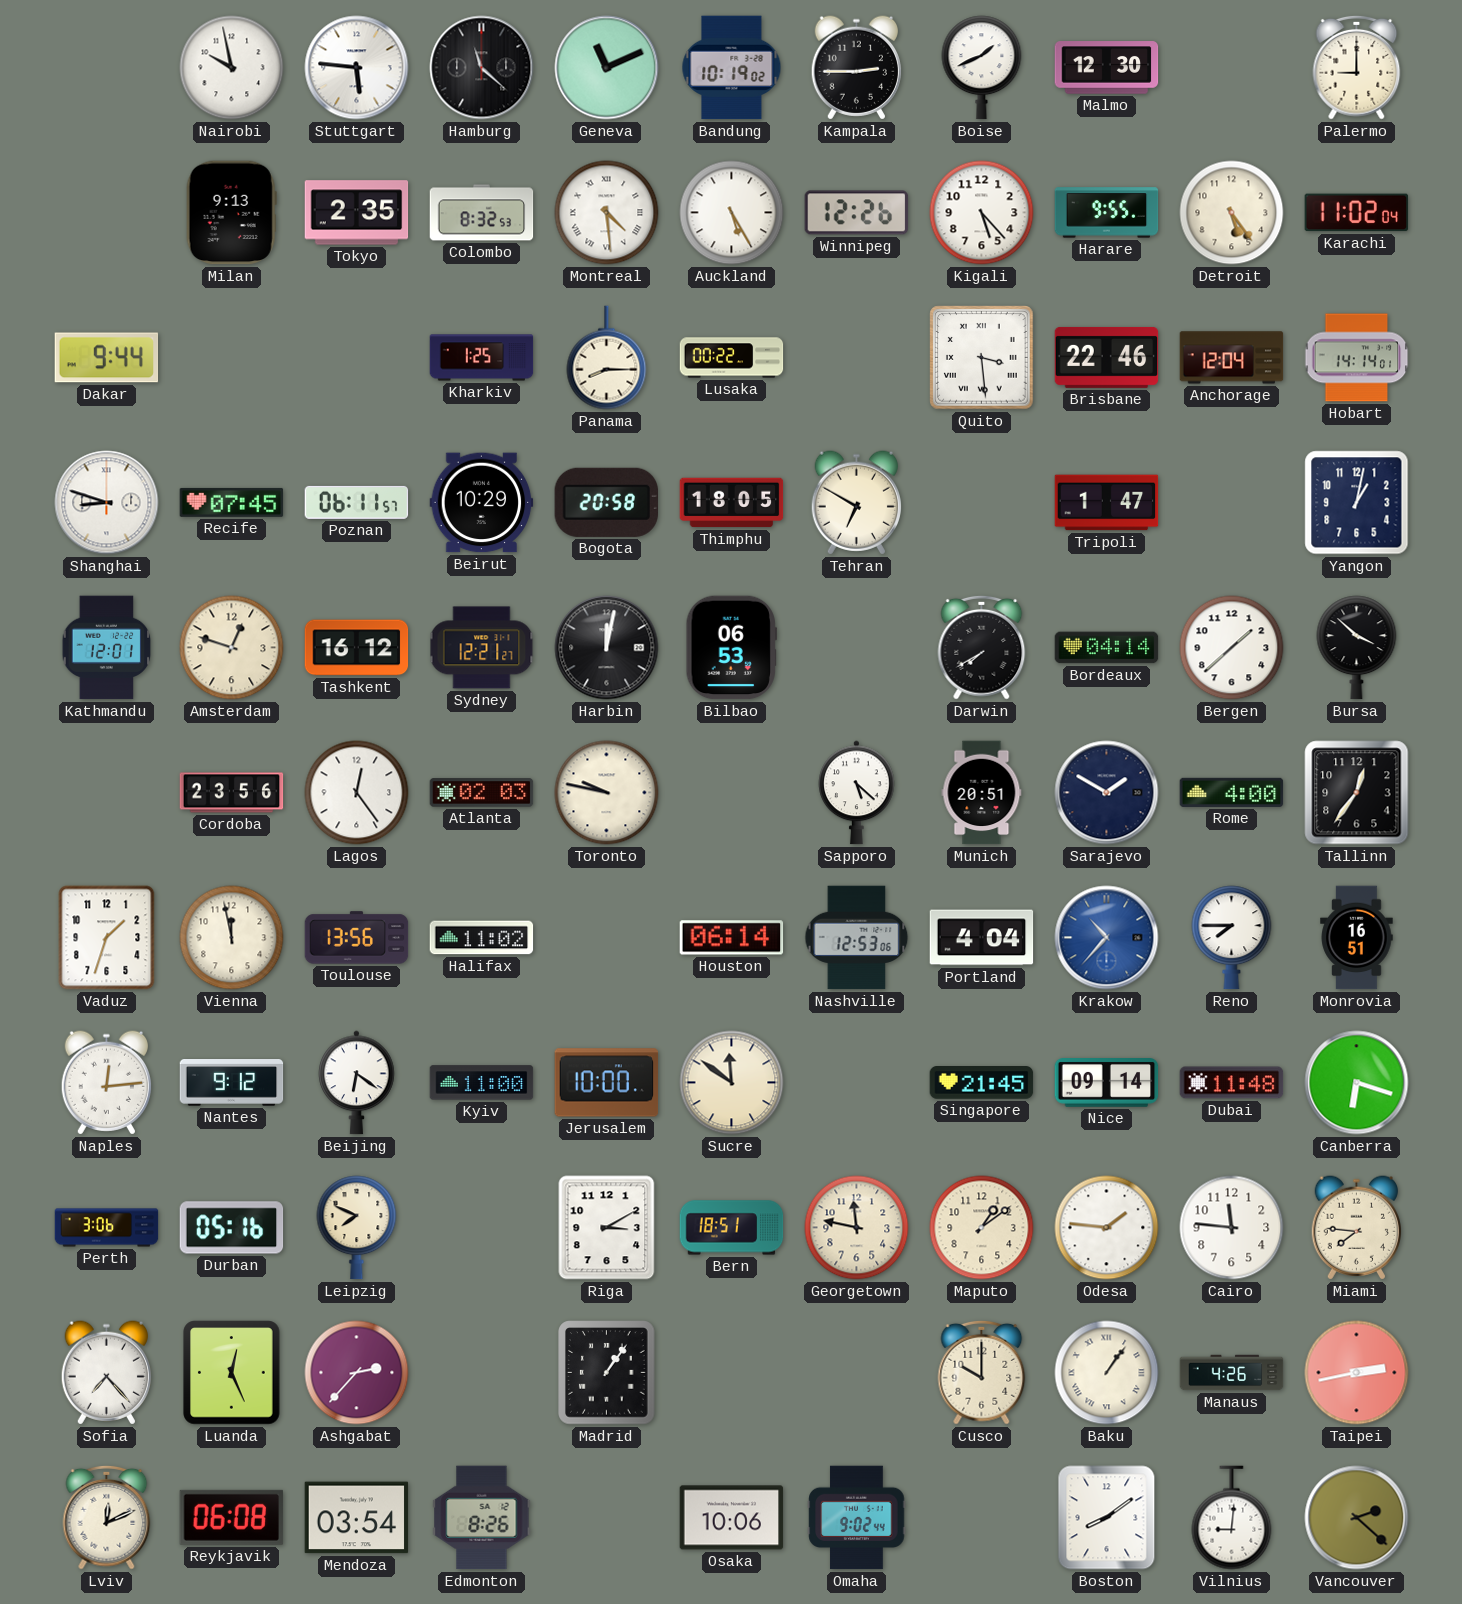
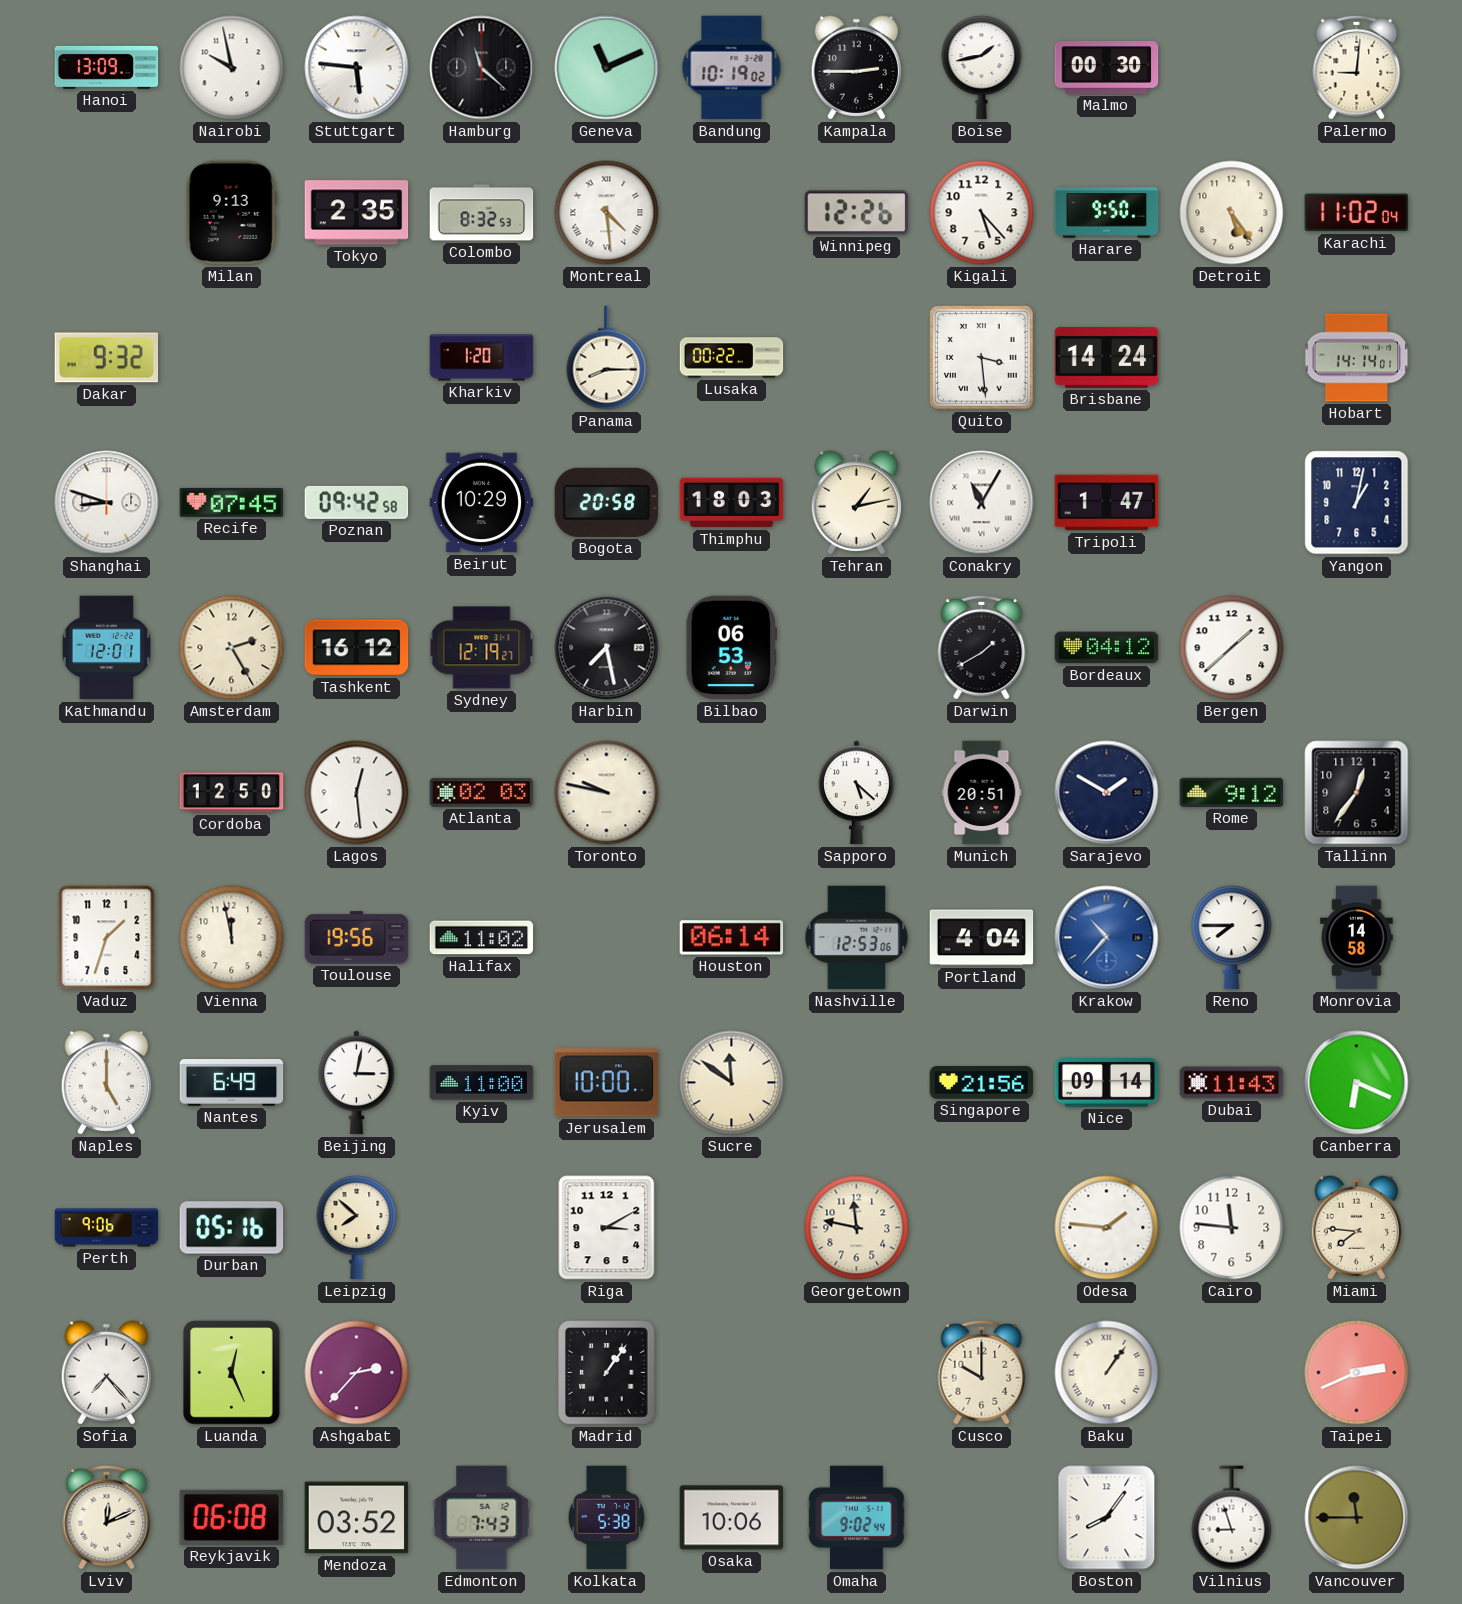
Hanoi: none -> 13:09
Boise: 1:41 -> 1:43
Malmo: 12:30 -> 00:30
Palermo: 9:00 -> 9:01
Auckland: 5:25 -> none
Harare: 9:55 -> 9:50
Dakar: 9:44 -> 9:32
Kharkiv: 1:25 -> 1:20
Brisbane: 22:46 -> 14:24
Anchorage: 12:04 -> none
Poznan: 06:11 -> 09:42
Thimphu: 18:05 -> 18:03
Tehran: 6:50 -> 1:13
Conakry: none -> 11:05
Amsterdam: 12:48 -> 2:25
Sydney: 12:21 -> 12:19
Harbin: 12:02 -> 7:28
Darwin: 7:40 -> 1:40
Bordeaux: 04:14 -> 04:12
Bursa: 3:52 -> none
Cordoba: 23:56 -> 12:50
Lagos: 12:24 -> 12:29
Rome: 4:00 -> 9:12
Toulouse: 13:56 -> 19:56
Monrovia: 16:51 -> 14:58
Naples: 12:14 -> 5:00
Nantes: 9:12 -> 6:49
Beijing: 6:21 -> 3:02
Singapore: 21:45 -> 21:56
Dubai: 11:48 -> 11:43
Canberra: 6:18 -> 6:19
Perth: 3:06 -> 9:06
Leipzig: 7:49 -> 7:52
Bern: 18:51 -> none
Maputo: 1:09 -> none
Manaus: 4:26 -> none
Taipei: 2:43 -> 2:41
Mendoza: 03:54 -> 03:52
Edmonton: 8:26 -> 7:43
Kolkata: none -> 5:38
Boston: 8:09 -> 8:06
Vilnius: 9:01 -> 8:57
Vancouver: 2:22 -> 11:45
